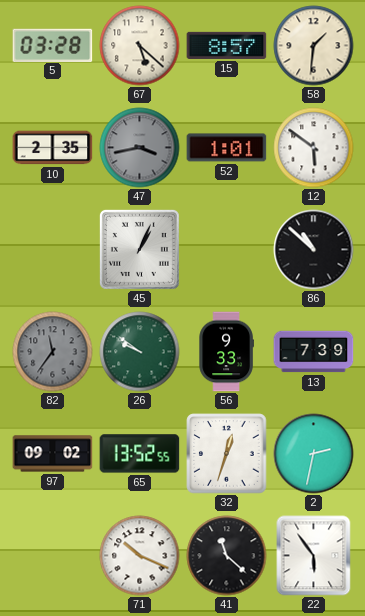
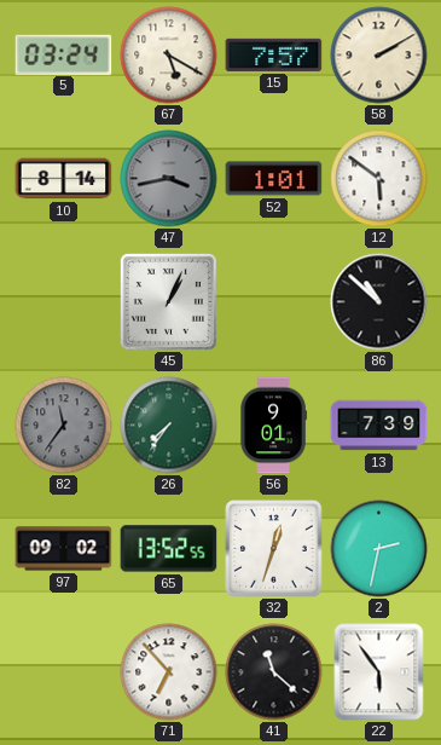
5: 03:28 -> 03:24
67: 5:22 -> 5:20
15: 8:57 -> 7:57
58: 1:31 -> 2:10
10: 2:35 -> 8:14
26: 9:51 -> 7:36
56: 9:33 -> 9:01
71: 10:19 -> 6:53
